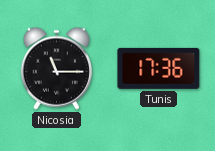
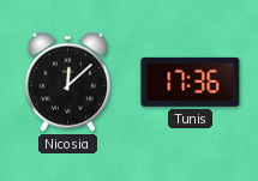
Nicosia: 11:15 -> 12:08
